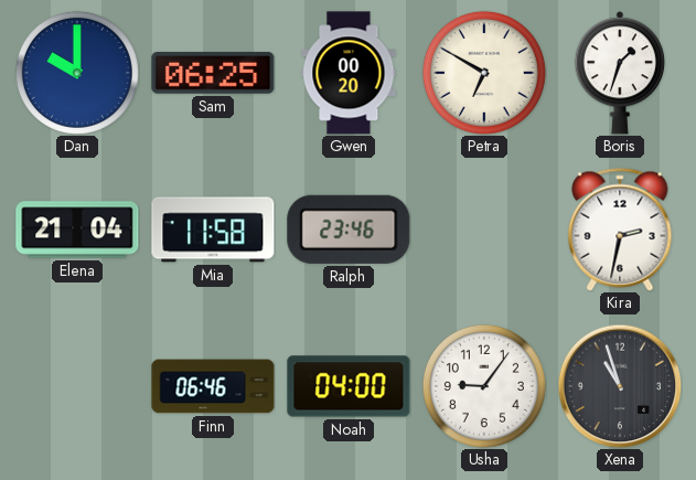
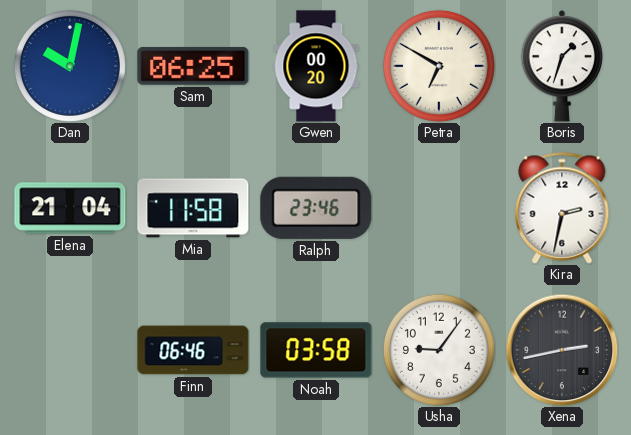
Dan: 10:00 -> 10:02
Noah: 04:00 -> 03:58
Xena: 10:57 -> 2:43
